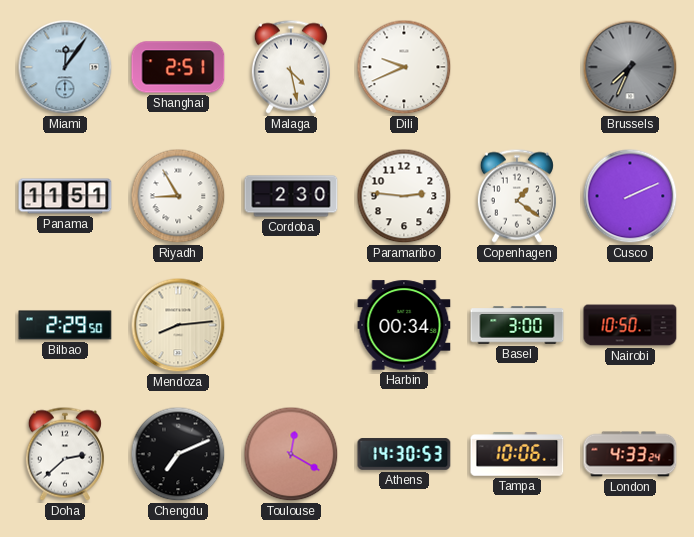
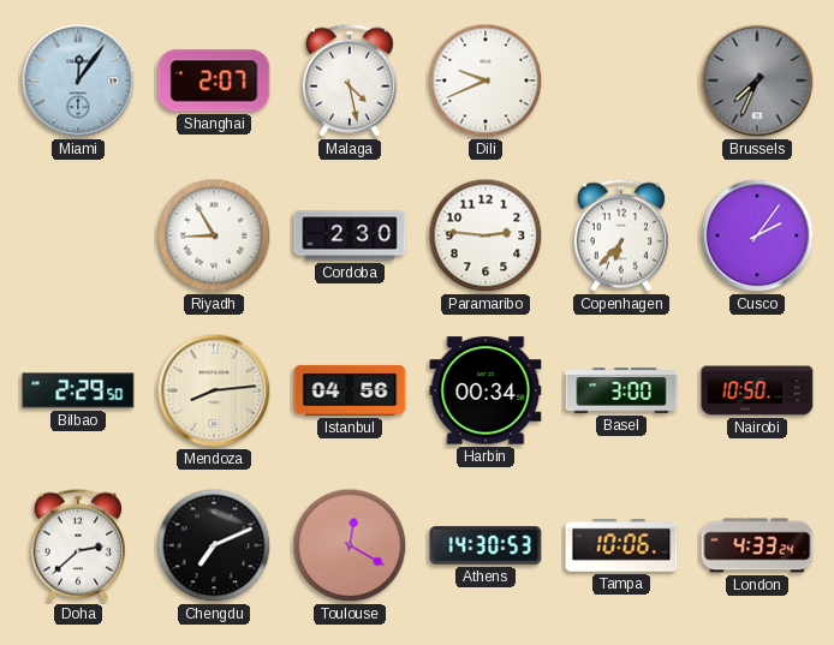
Shanghai: 2:51 -> 2:07
Panama: 11:51 -> none
Copenhagen: 1:21 -> 6:37
Cusco: 2:11 -> 2:06
Istanbul: none -> 04:56
